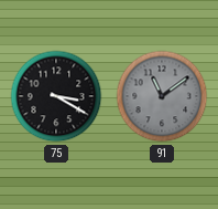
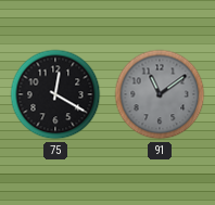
75: 3:20 -> 12:20
